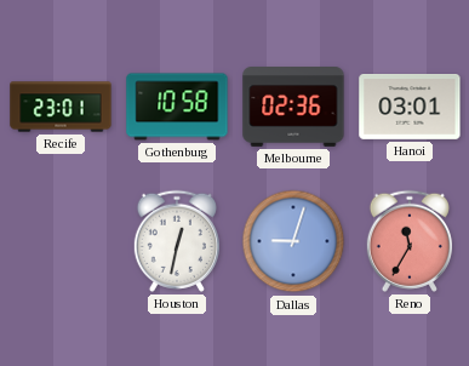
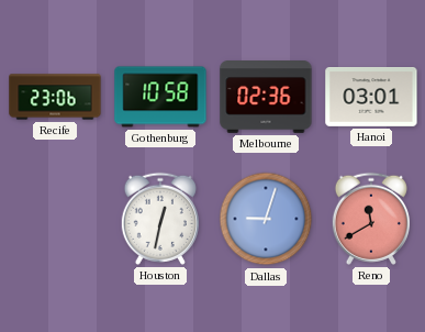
Recife: 23:01 -> 23:06
Reno: 11:35 -> 11:40
